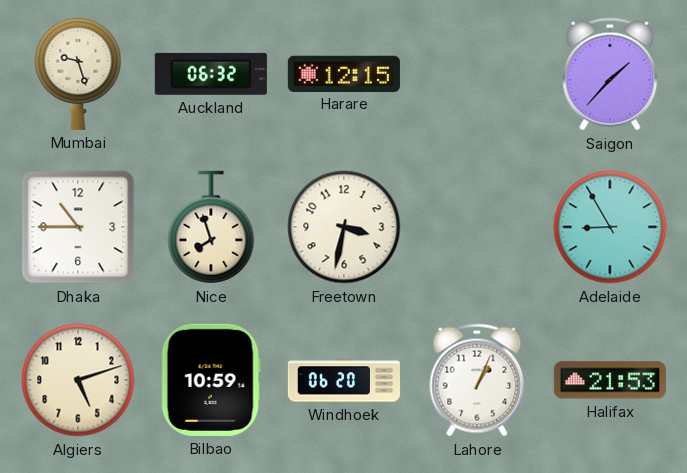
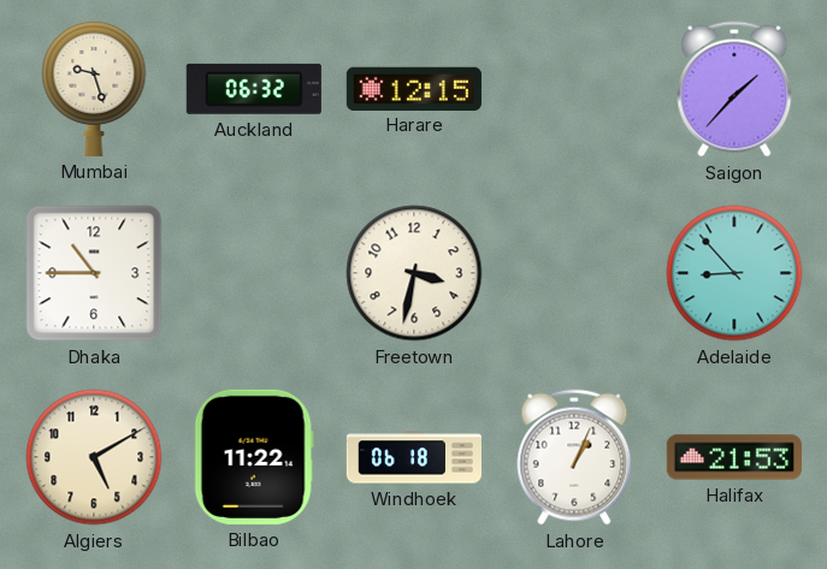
Nice: 7:57 -> none
Adelaide: 8:55 -> 8:53
Algiers: 5:12 -> 5:10
Bilbao: 10:59 -> 11:22
Windhoek: 06:20 -> 06:18
